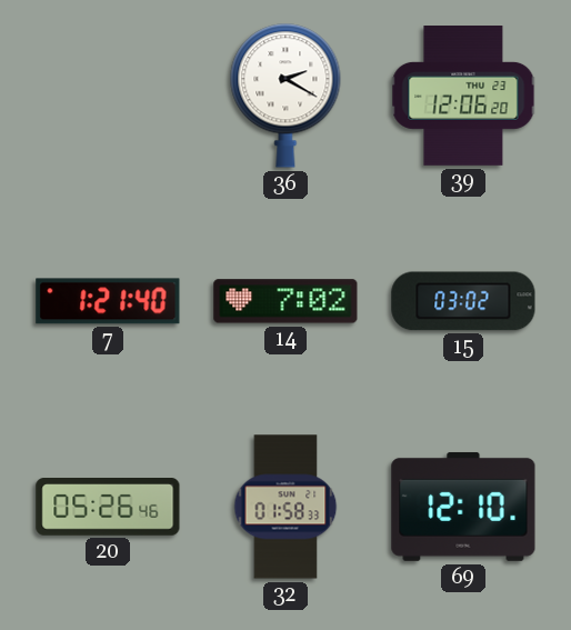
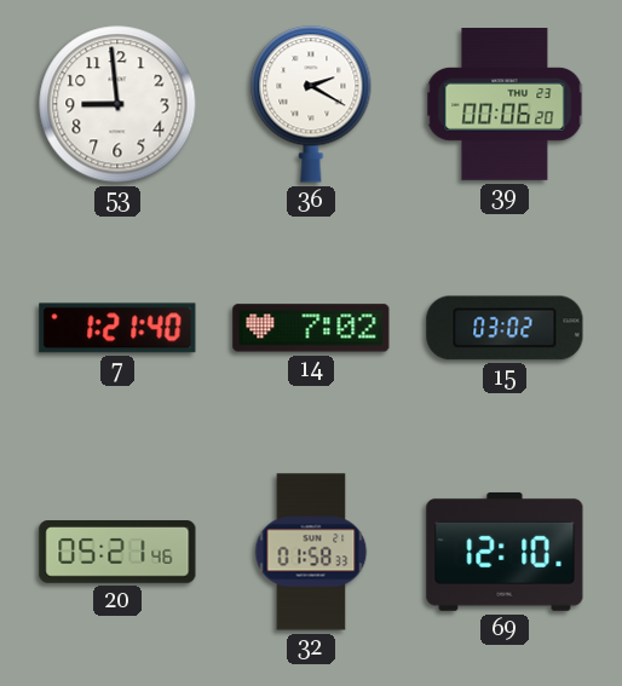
53: none -> 8:59
39: 12:06 -> 00:06
20: 05:26 -> 05:21
